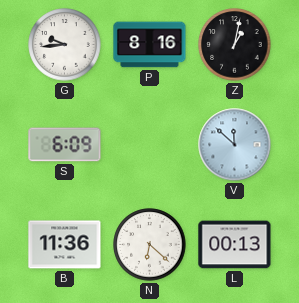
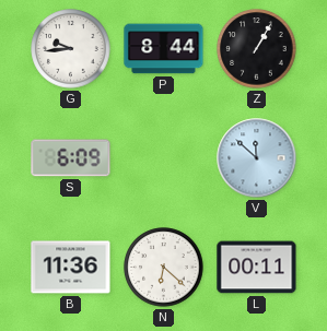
P: 8:16 -> 8:44
Z: 1:02 -> 1:05
L: 00:13 -> 00:11
